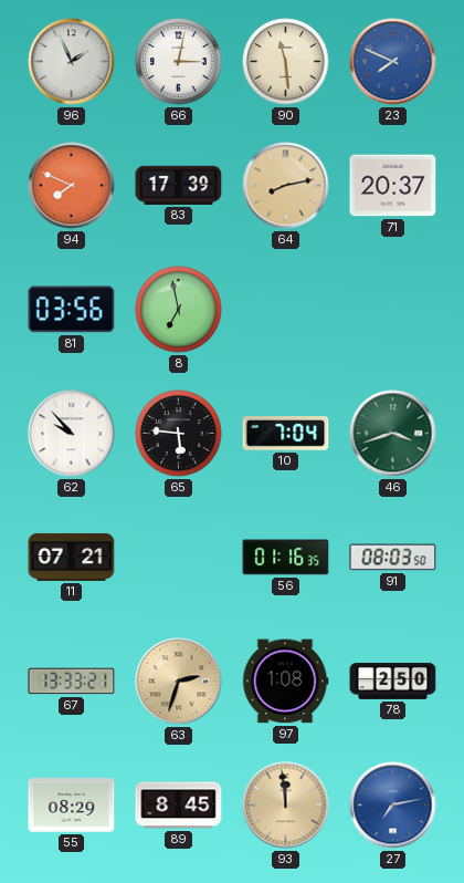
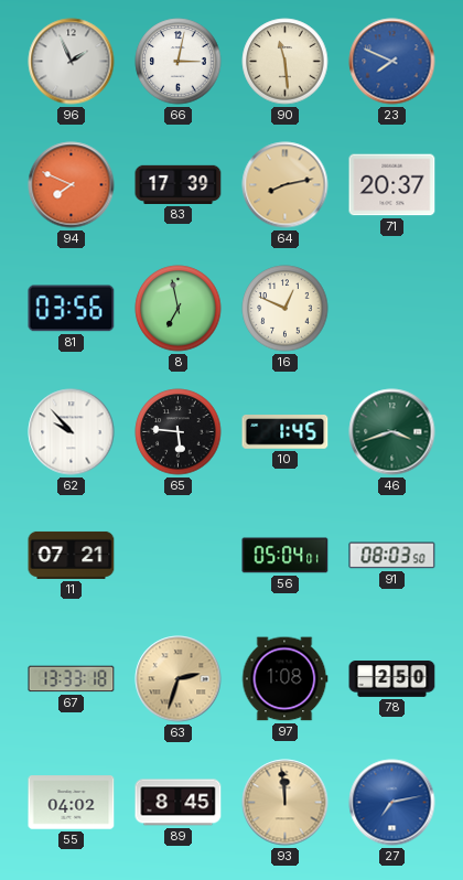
16: none -> 12:49
10: 7:04 -> 1:45
56: 01:16 -> 05:04
67: 13:33:21 -> 13:33:18
55: 08:29 -> 04:02
